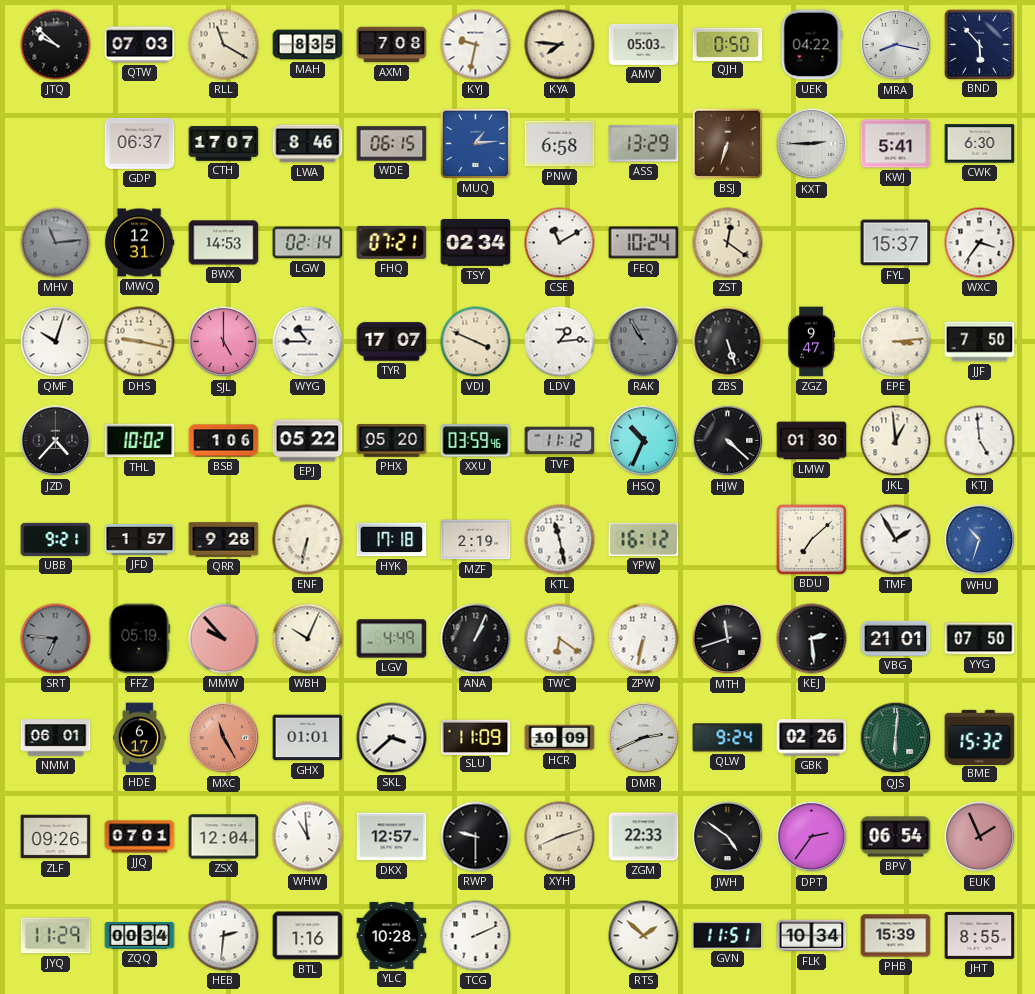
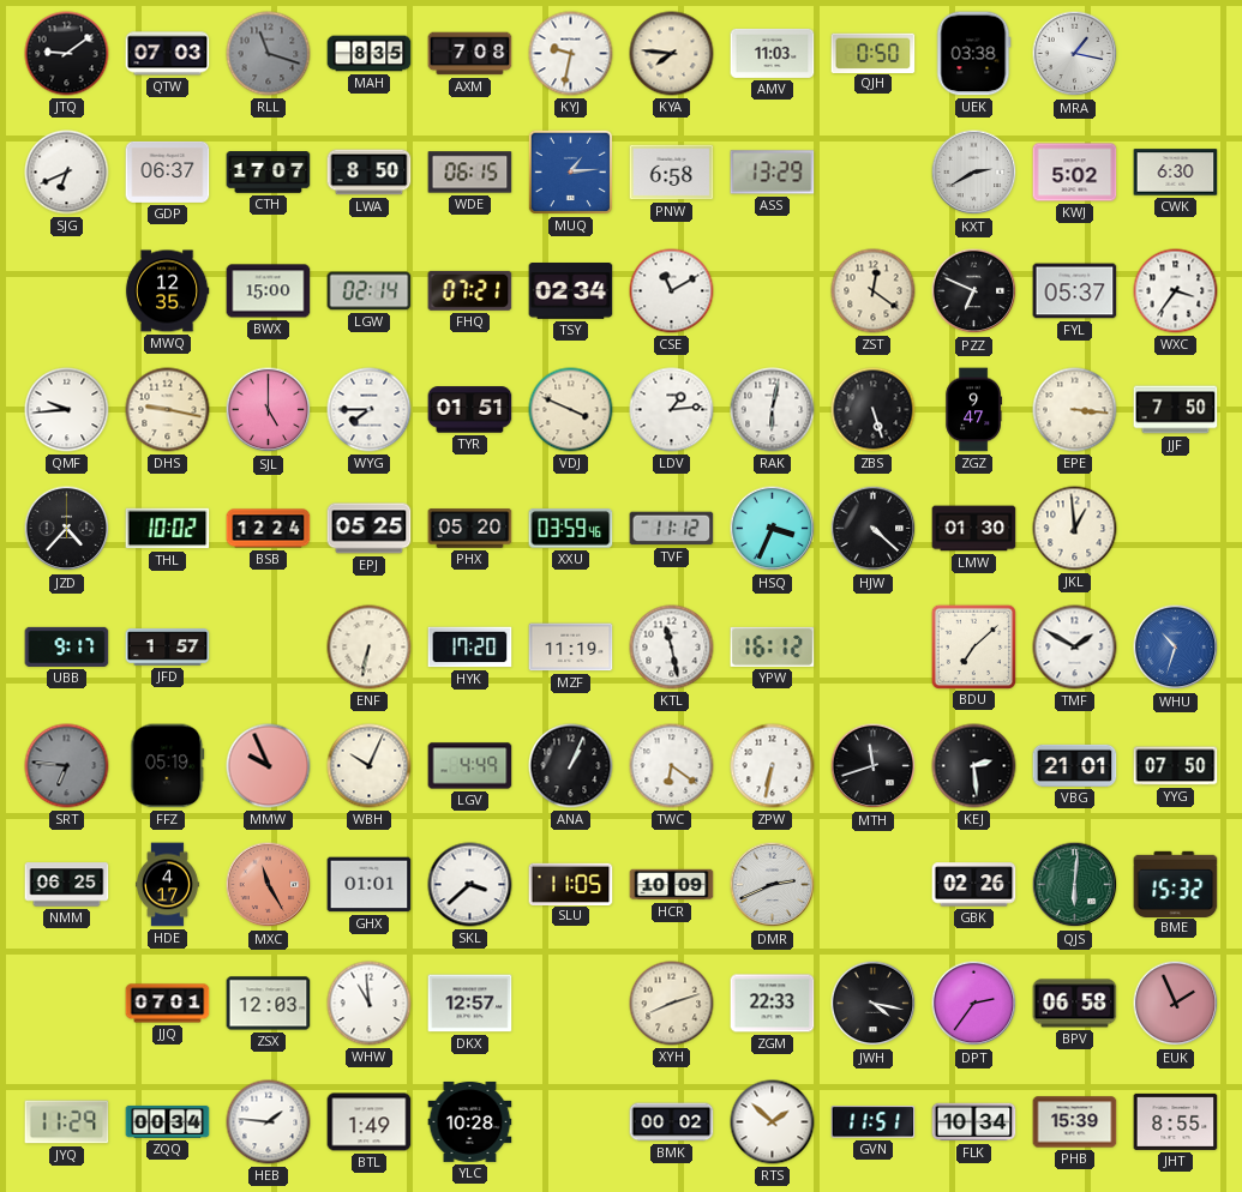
JTQ: 9:52 -> 9:09
RLL: 11:20 -> 11:18
RLL dial: cream -> grey
AMV: 05:03 -> 11:03
UEK: 04:22 -> 03:38
MRA: 8:17 -> 1:17
BND: 5:53 -> none
SJG: none -> 6:41
LWA: 8:46 -> 8:50
BSJ: 6:33 -> none
KXT: 2:45 -> 2:40
KWJ: 5:41 -> 5:02
MHV: 11:14 -> none
MWQ: 12:31 -> 12:35
BWX: 14:53 -> 15:00
FEQ: 10:24 -> none
PZZ: none -> 6:49
FYL: 15:37 -> 05:37
QMF: 10:03 -> 9:44
WYG: 10:45 -> 7:45
TYR: 17:07 -> 01:51
RAK: 10:55 -> 6:02
RAK dial: grey -> white
EPE: 3:14 -> 3:16
BSB: 1:06 -> 12:24
EPJ: 05:22 -> 05:25
HSQ: 10:34 -> 3:34
KTJ: 4:59 -> none
UBB: 9:21 -> 9:17
QRR: 9:28 -> none
HYK: 17:18 -> 17:20
MZF: 2:19 -> 11:19
TMF: 1:55 -> 1:50
MMW: 9:53 -> 9:56
NMM: 06:01 -> 06:25
HDE: 6:17 -> 4:17
SLU: 11:09 -> 11:05
QLW: 9:24 -> none
ZLF: 09:26 -> none
ZSX: 12:04 -> 12:03
RWP: 9:30 -> none
JWH: 4:51 -> 4:17
BPV: 06:54 -> 06:58
HEB: 2:31 -> 1:46
BTL: 1:16 -> 1:49
TCG: 2:11 -> none
BMK: none -> 00:02
